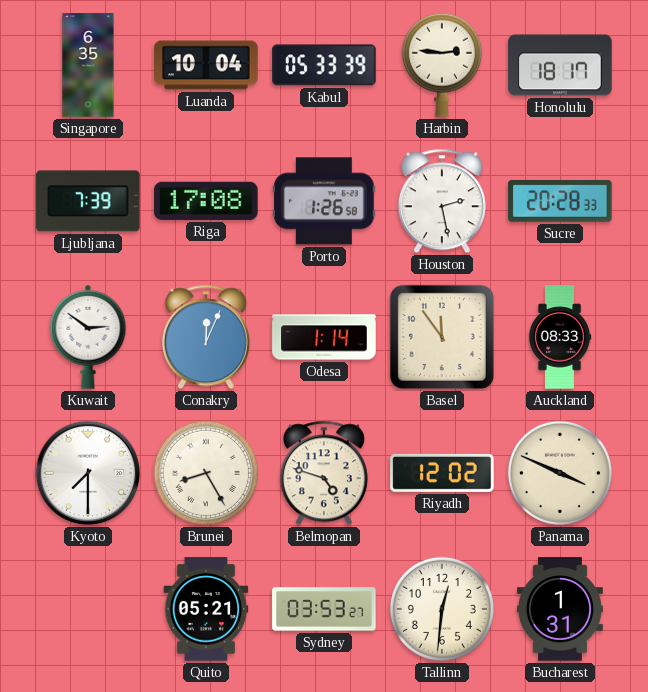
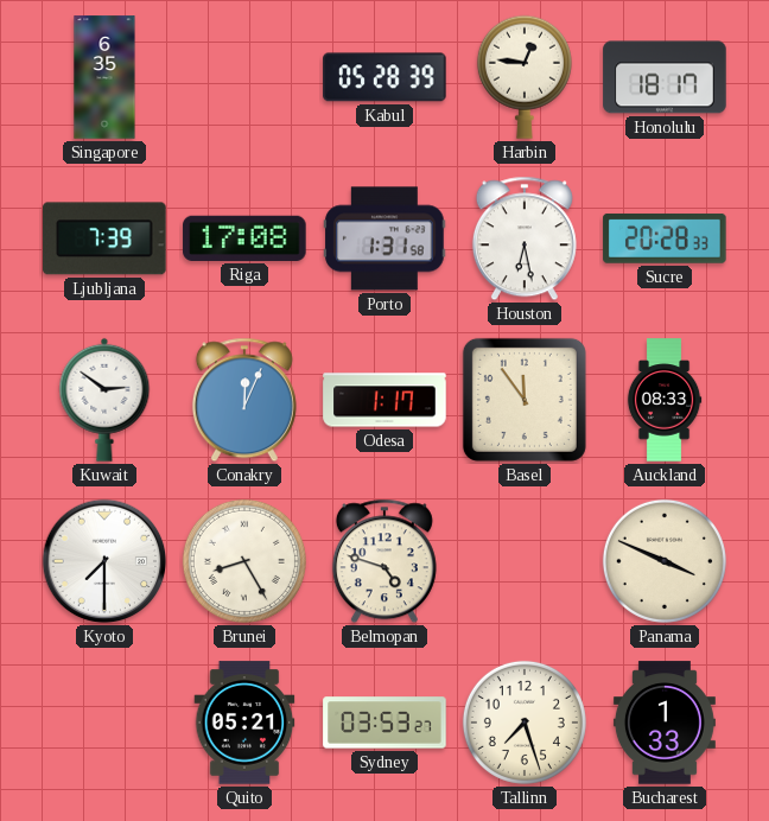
Luanda: 10:04 -> none
Kabul: 05:33 -> 05:28
Harbin: 2:46 -> 12:46
Porto: 1:26 -> 1:31
Houston: 2:28 -> 6:28
Odesa: 1:14 -> 1:17
Riyadh: 12:02 -> none
Tallinn: 12:31 -> 7:27
Bucharest: 1:31 -> 1:33
